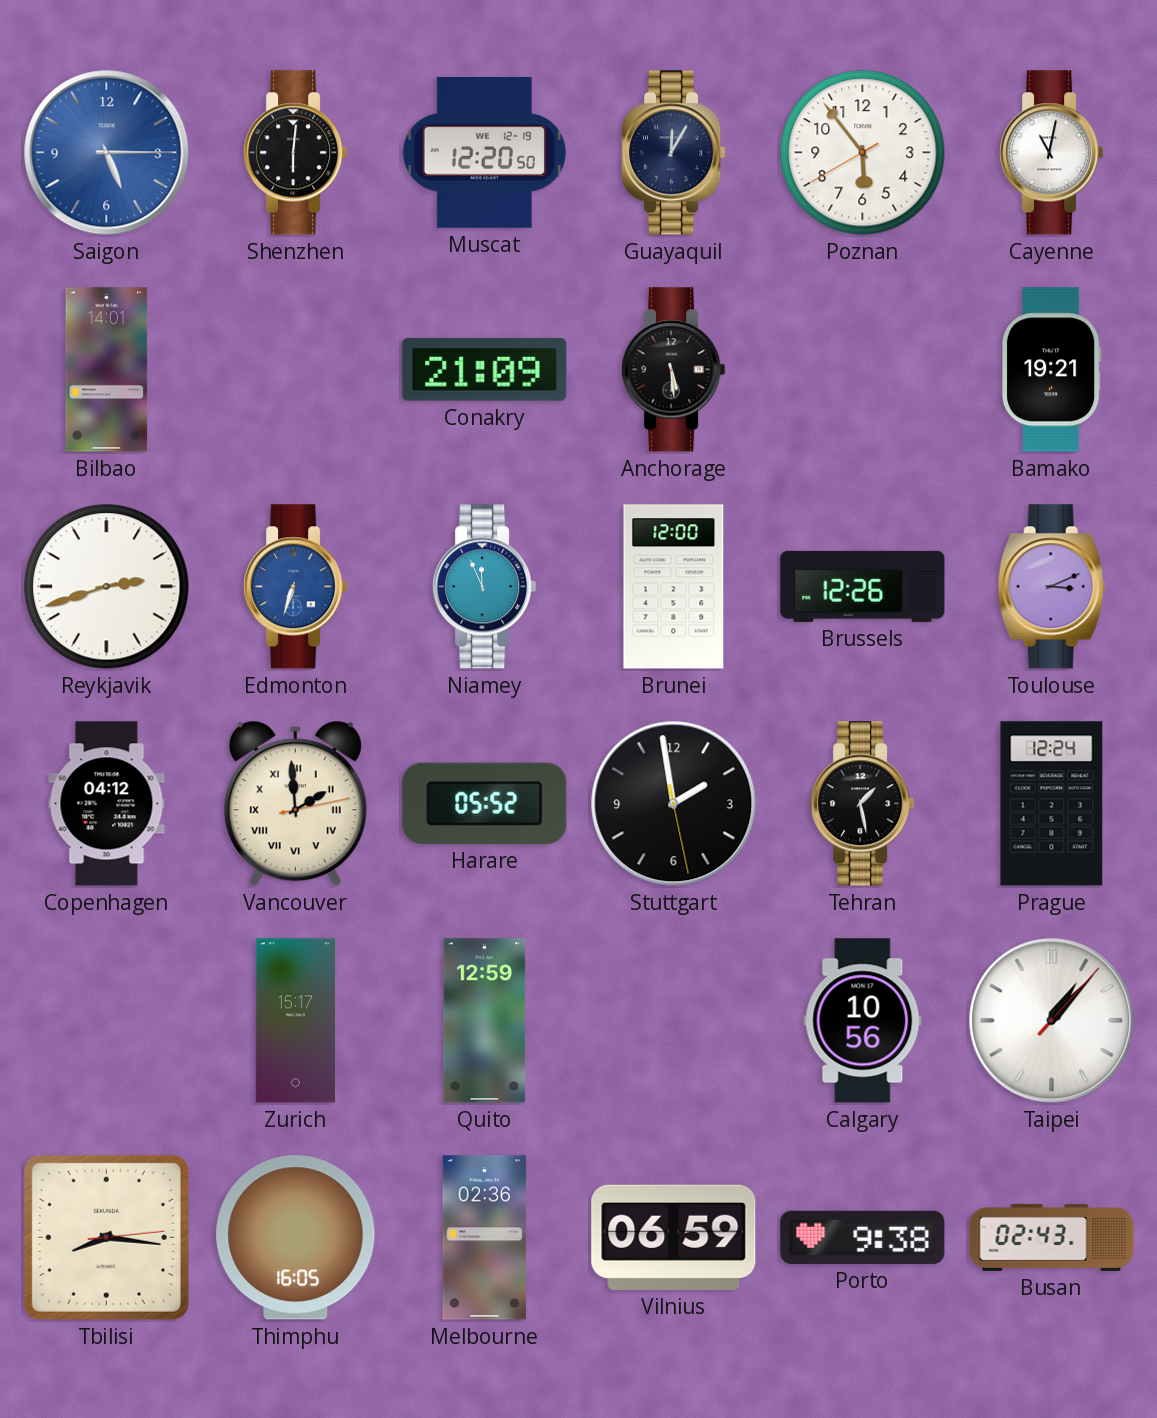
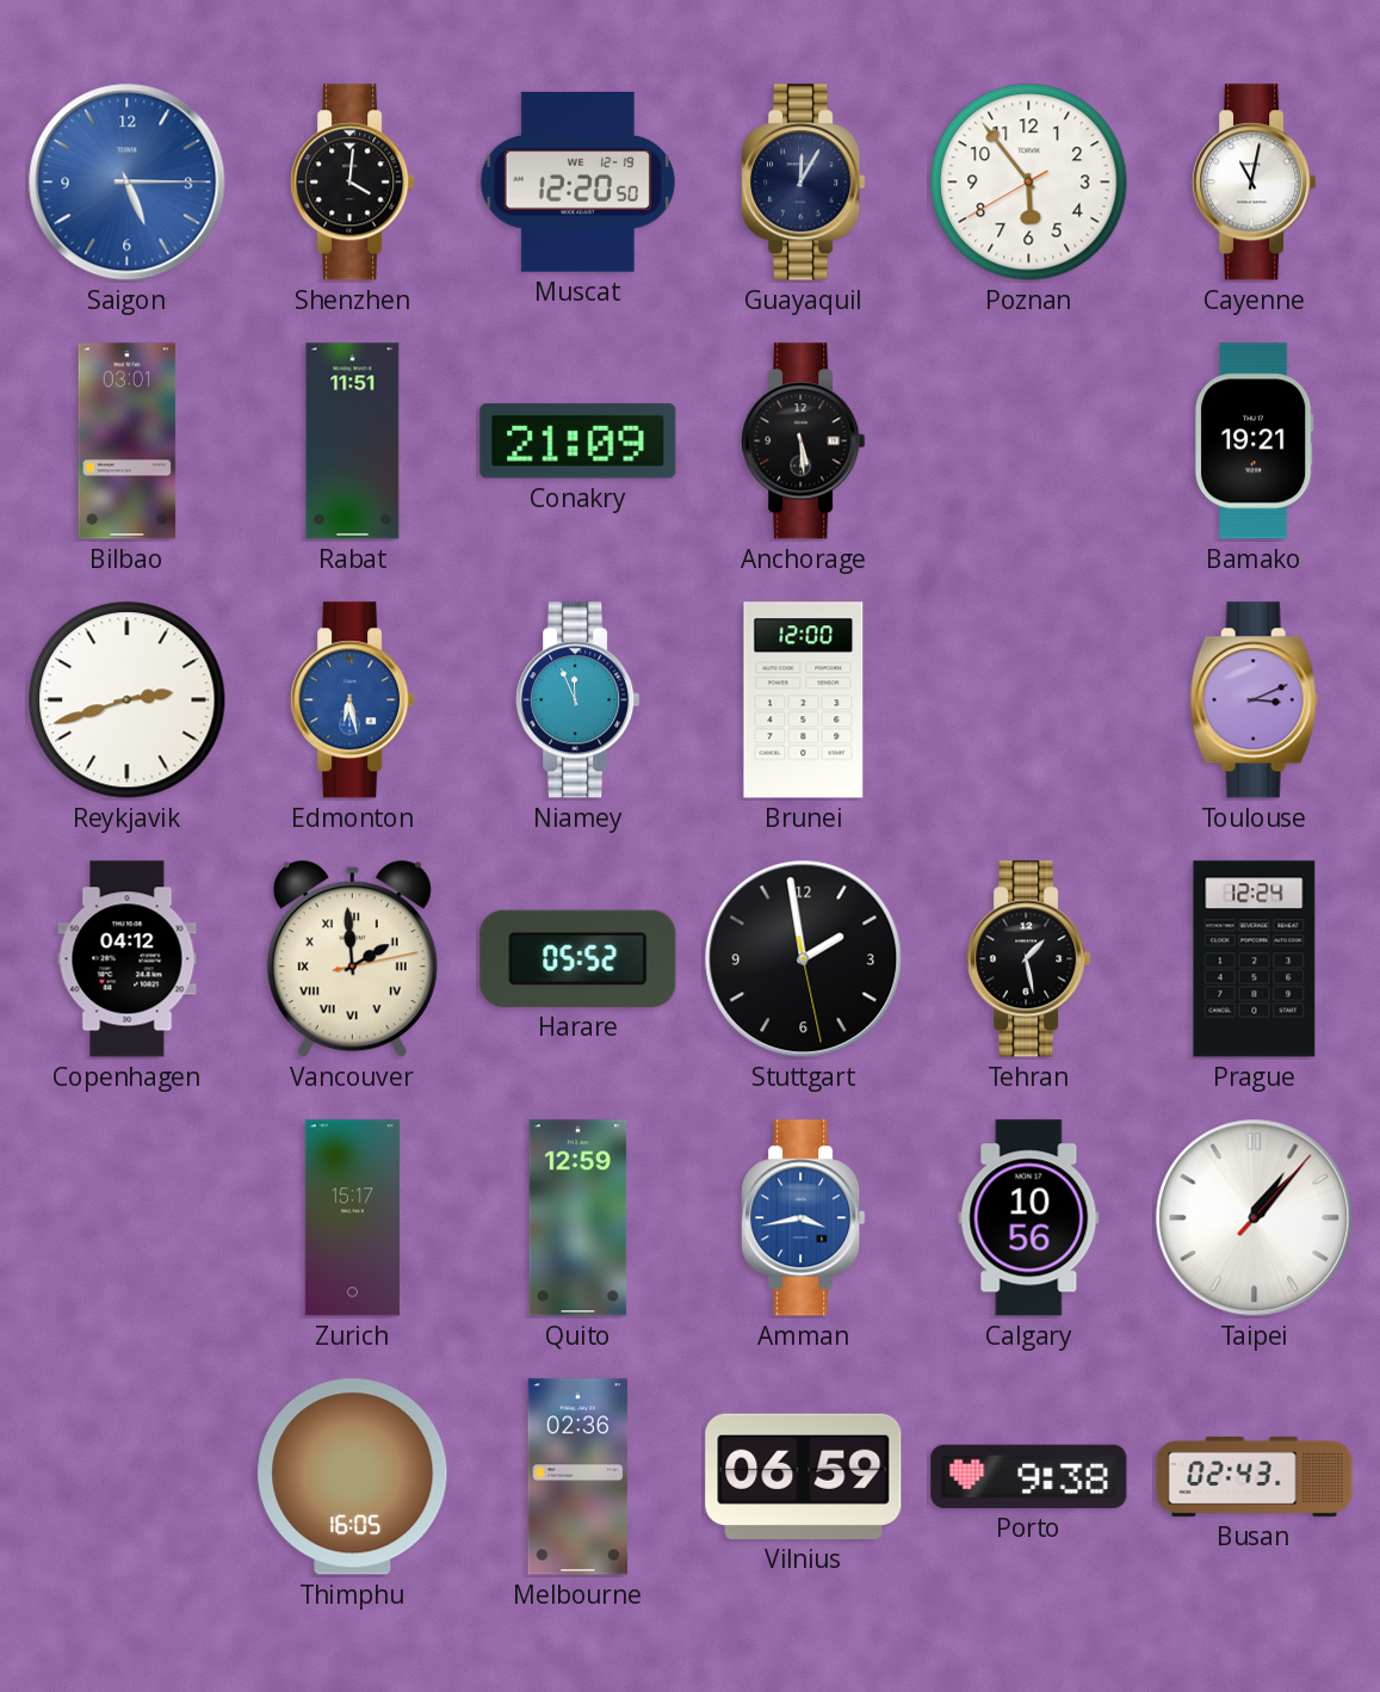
Shenzhen: 6:01 -> 4:01
Bilbao: 14:01 -> 03:01
Rabat: none -> 11:51
Edmonton: 6:33 -> 6:28
Brussels: 12:26 -> none
Amman: none -> 3:43
Tbilisi: 8:16 -> none
